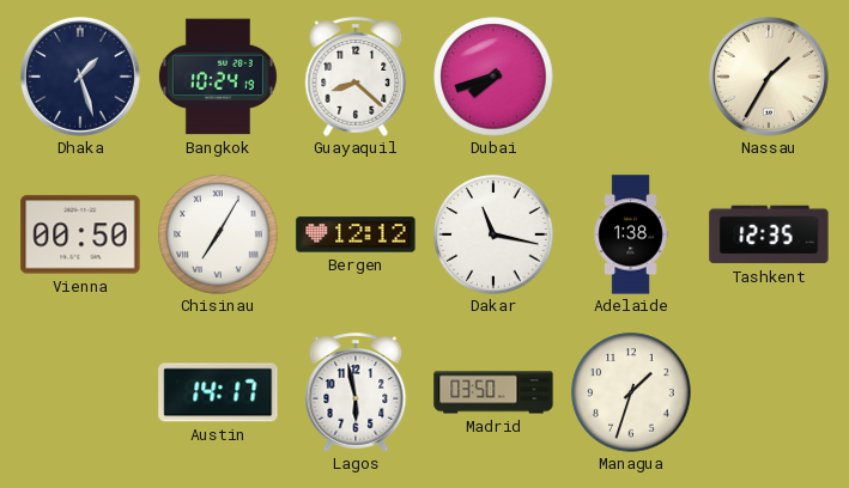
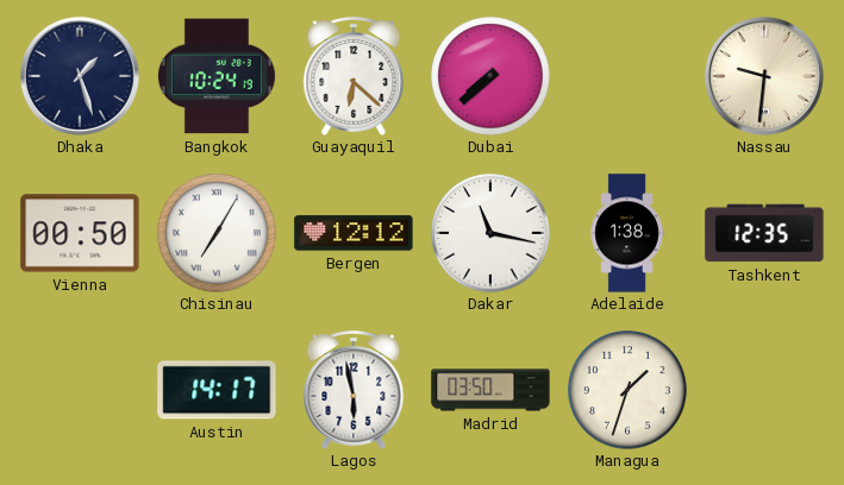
Guayaquil: 8:22 -> 6:22
Dubai: 7:42 -> 7:38
Nassau: 1:35 -> 9:31
